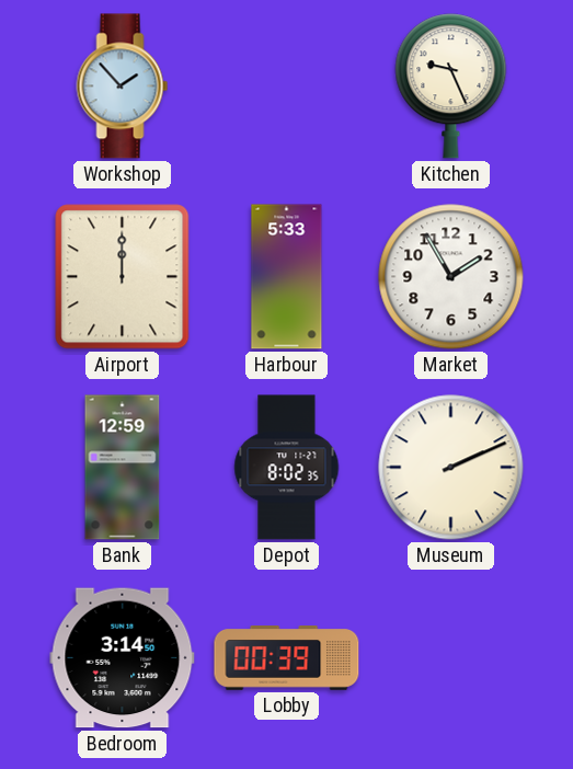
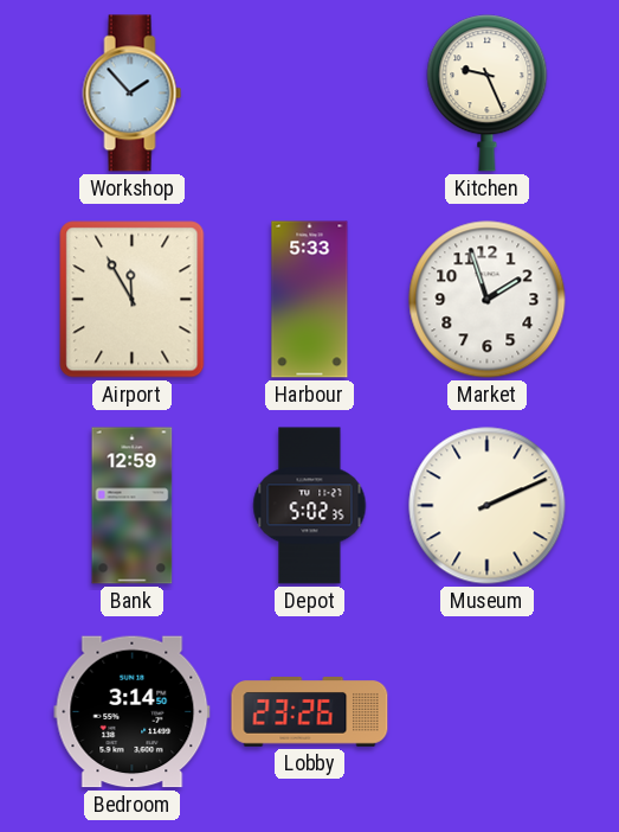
Airport: 12:00 -> 11:55
Market: 1:55 -> 1:57
Depot: 8:02 -> 5:02
Lobby: 00:39 -> 23:26
